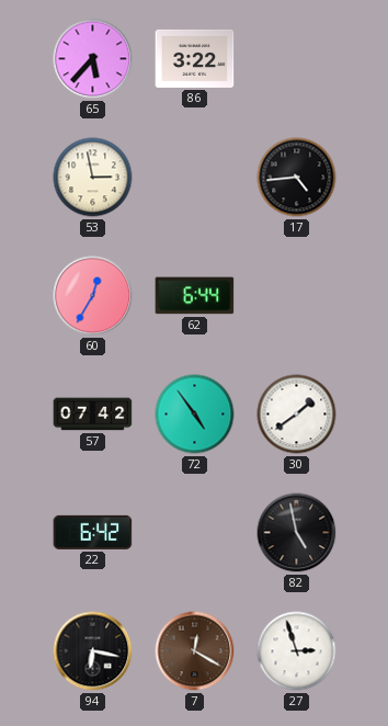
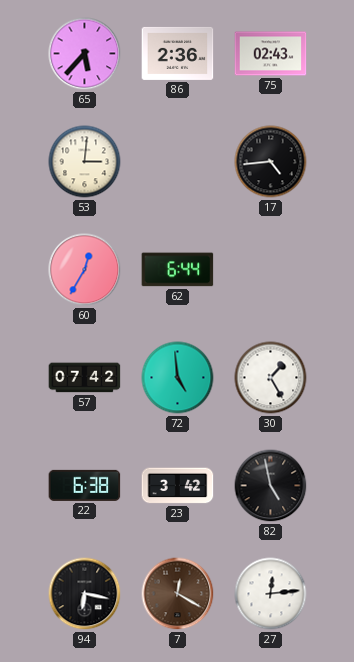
86: 3:22 -> 2:36
75: none -> 02:43
53: 2:58 -> 3:01
72: 4:54 -> 4:59
30: 1:39 -> 1:25
22: 6:42 -> 6:38
23: none -> 3:42
27: 2:57 -> 12:14
